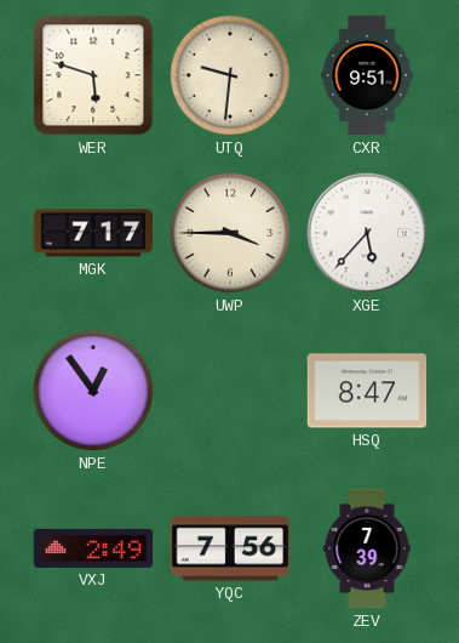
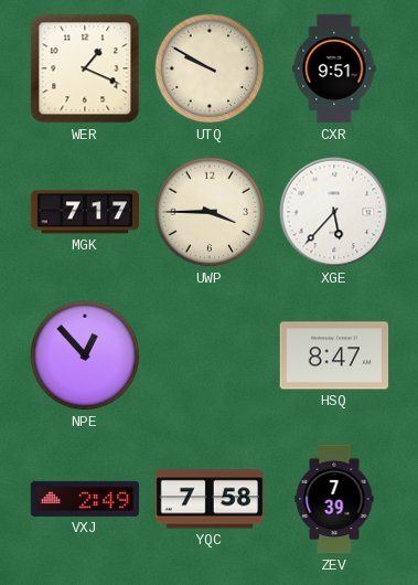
WER: 5:48 -> 1:19
UTQ: 9:31 -> 9:50
NPE: 12:54 -> 12:53
YQC: 7:56 -> 7:58
